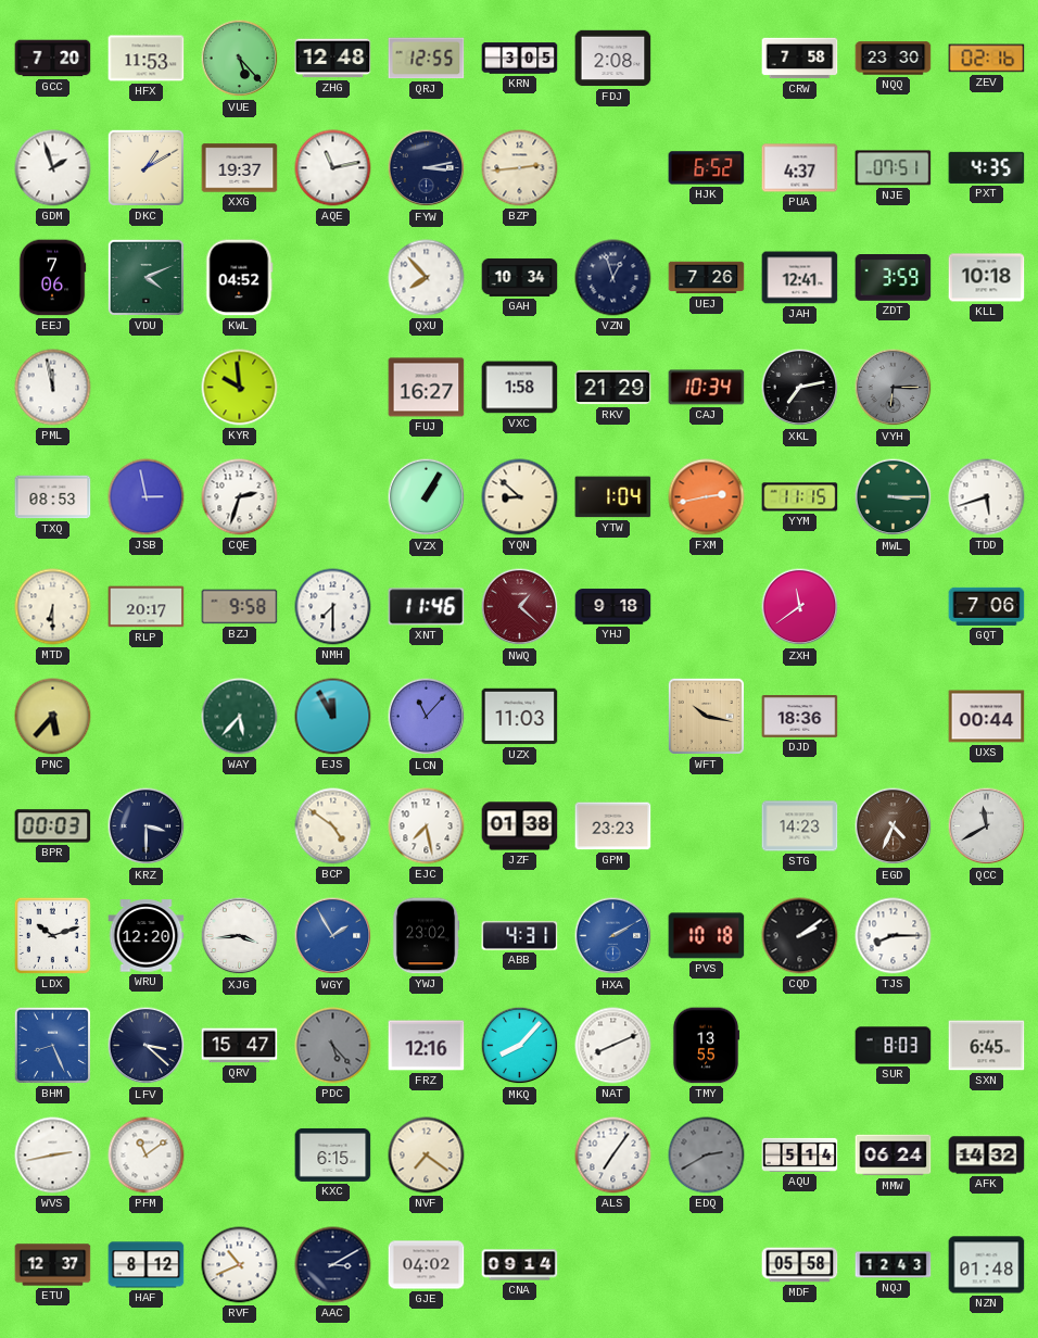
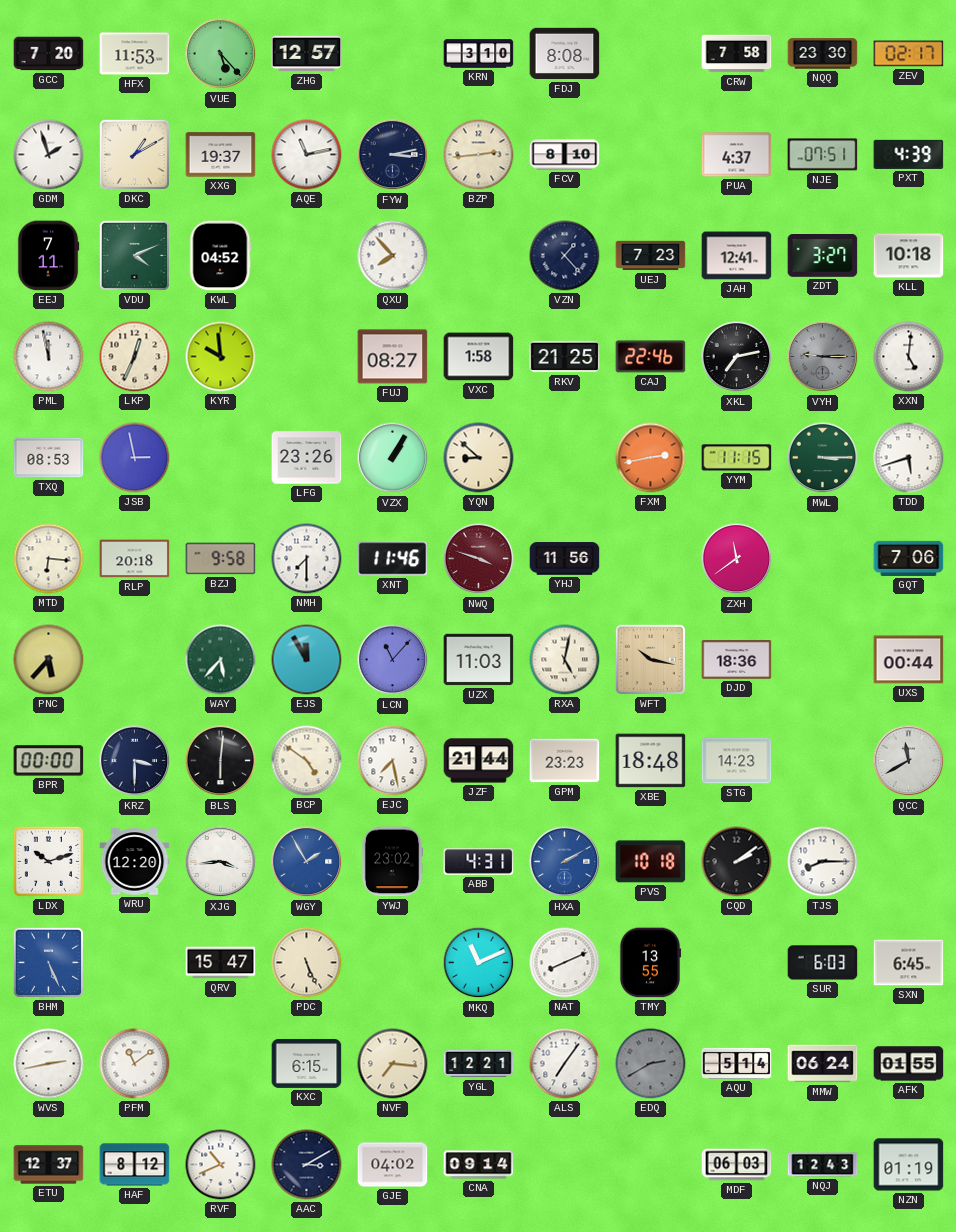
ZHG: 12:48 -> 12:57
QRJ: 12:55 -> none
KRN: 3:05 -> 3:10
FDJ: 2:08 -> 8:08
ZEV: 02:16 -> 02:17
FCV: none -> 8:10
HJK: 6:52 -> none
PXT: 4:35 -> 4:39
EEJ: 7:06 -> 7:11
GAH: 10:34 -> none
VZN: 12:57 -> 1:23
UEJ: 7:26 -> 7:23
ZDT: 3:59 -> 3:27
LKP: none -> 12:34
FUJ: 16:27 -> 08:27
RKV: 21:29 -> 21:25
CAJ: 10:34 -> 22:46
VYH: 6:15 -> 9:15
XXN: none -> 5:01
CQE: 2:33 -> none
LFG: none -> 23:26
YTW: 1:04 -> none
MTD: 6:30 -> 6:16
RLP: 20:17 -> 20:18
NWQ: 1:22 -> 3:48
YHJ: 9:18 -> 11:56
RXA: none -> 5:02
BPR: 00:03 -> 00:00
BLS: none -> 6:01
JZF: 01:38 -> 21:44
XBE: none -> 18:48
EGD: 4:34 -> none
BHM: 8:26 -> 5:26
LFV: 3:22 -> none
PDC: 5:23 -> 5:26
PDC dial: grey -> cream
FRZ: 12:16 -> none
MKQ: 8:07 -> 11:11
SUR: 8:03 -> 6:03
NVF: 7:21 -> 7:16
YGL: none -> 12:21
AFK: 14:32 -> 01:55
MDF: 05:58 -> 06:03
NZN: 01:48 -> 01:19
